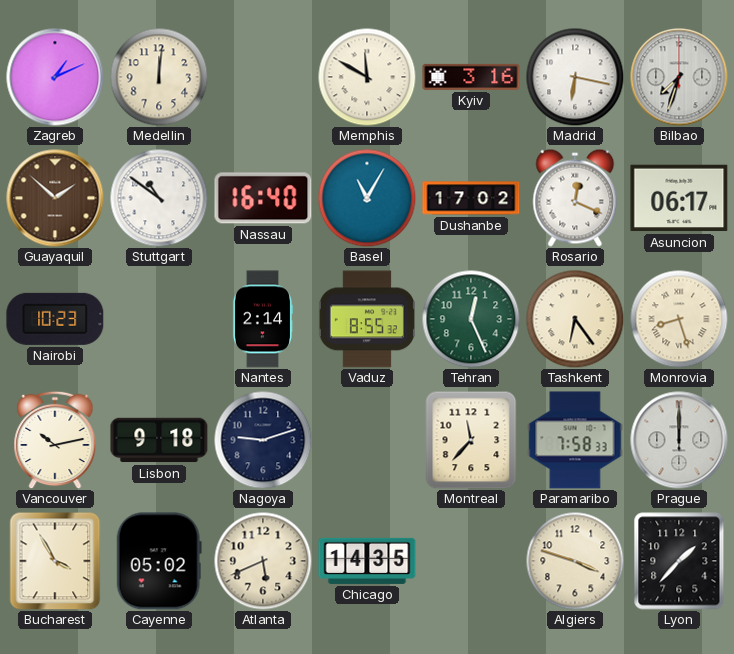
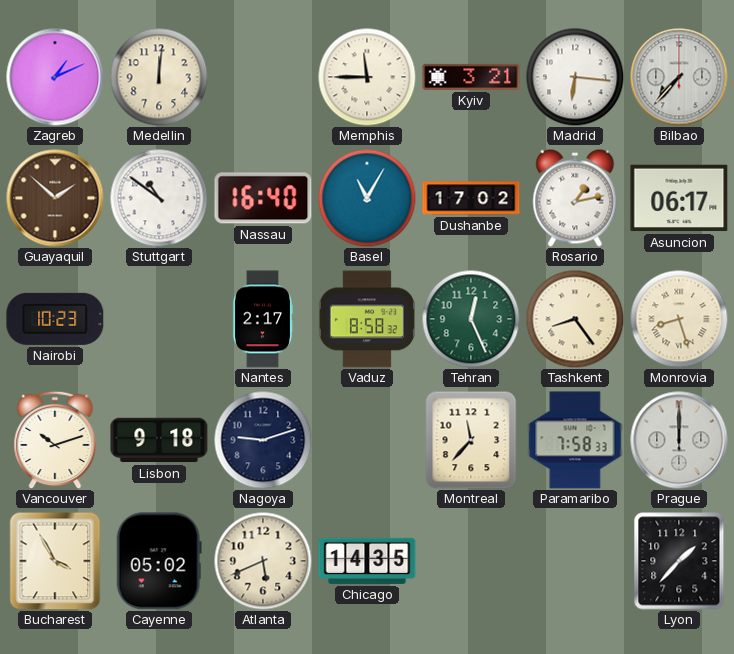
Memphis: 11:50 -> 11:45
Kyiv: 3:16 -> 3:21
Madrid: 6:17 -> 6:16
Bilbao: 7:33 -> 7:37
Rosario: 12:19 -> 1:13
Nantes: 2:14 -> 2:17
Vaduz: 8:55 -> 8:58
Tashkent: 6:24 -> 8:24
Vancouver: 10:13 -> 10:12
Algiers: 3:48 -> none
